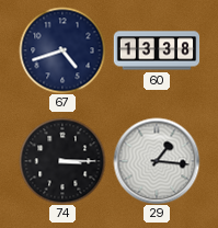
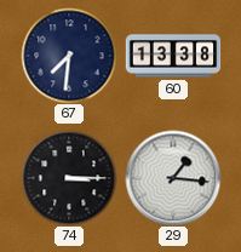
67: 4:42 -> 7:31
